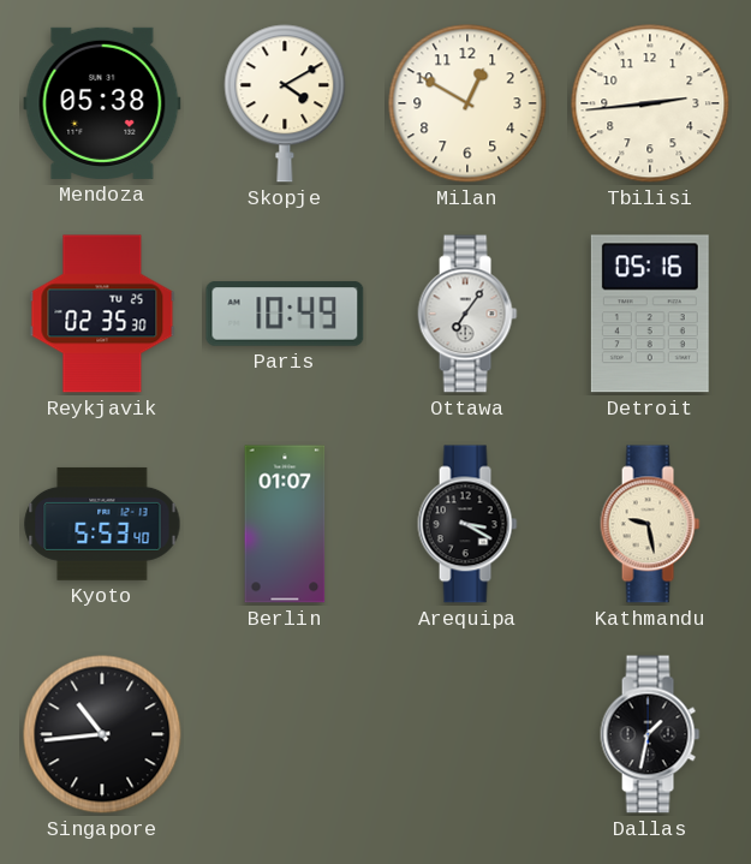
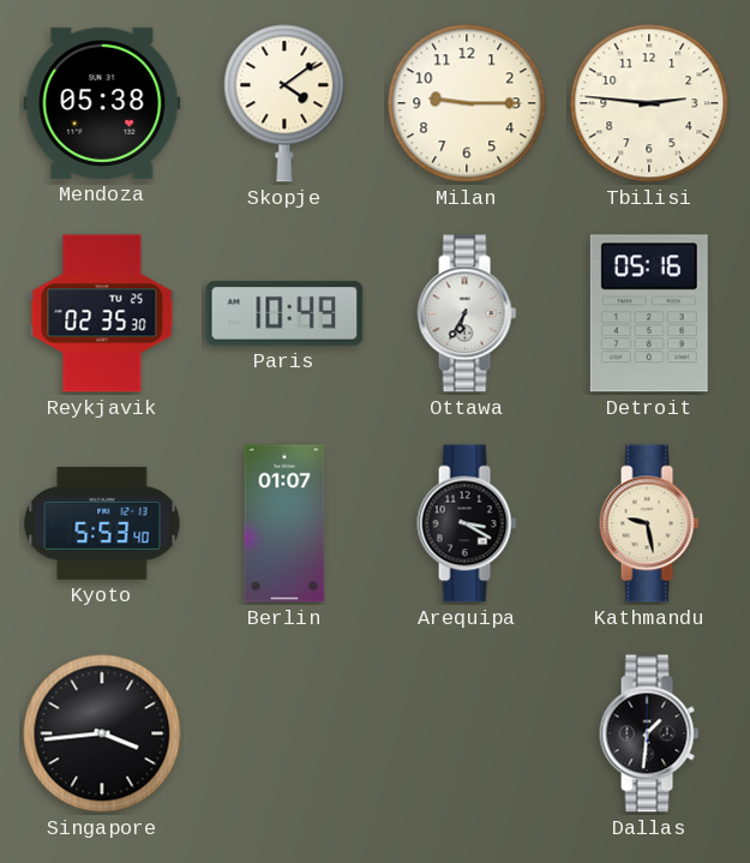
Skopje: 4:10 -> 4:09
Milan: 12:50 -> 9:15
Tbilisi: 2:44 -> 2:46
Ottawa: 7:06 -> 6:35
Singapore: 10:44 -> 3:44
Dallas: 1:32 -> 1:31
